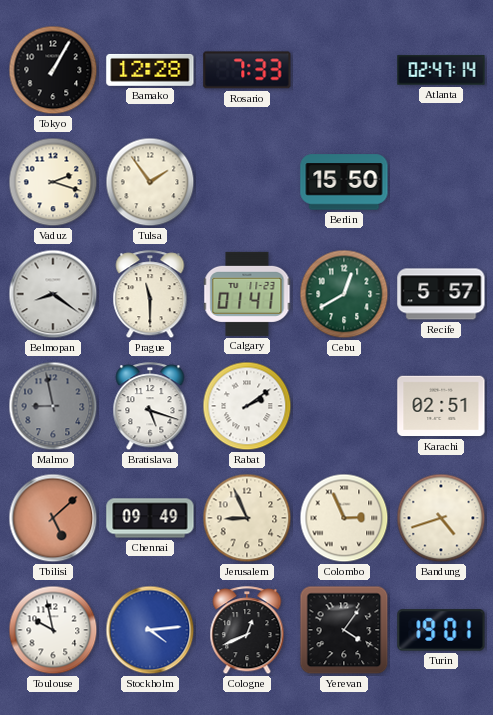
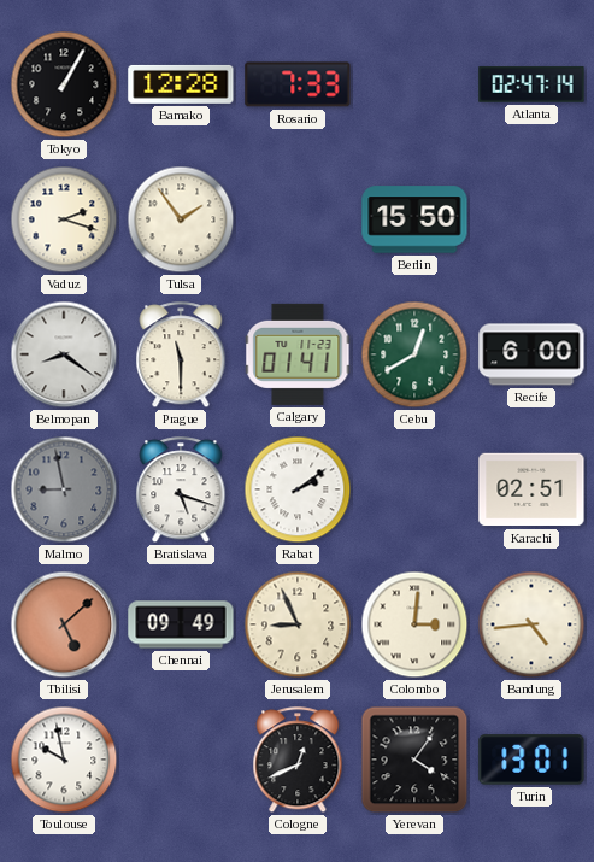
Recife: 5:57 -> 6:00
Colombo: 2:56 -> 3:01
Bandung: 4:42 -> 4:44
Stockholm: 4:14 -> none
Turin: 19:01 -> 13:01
